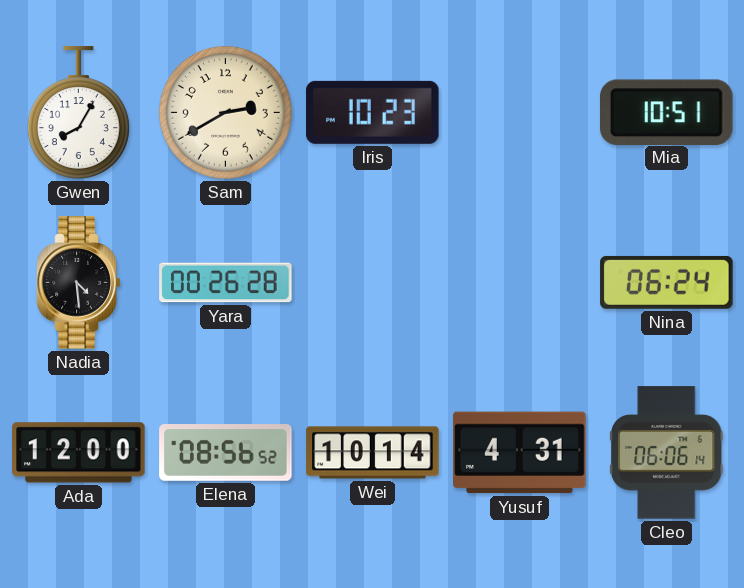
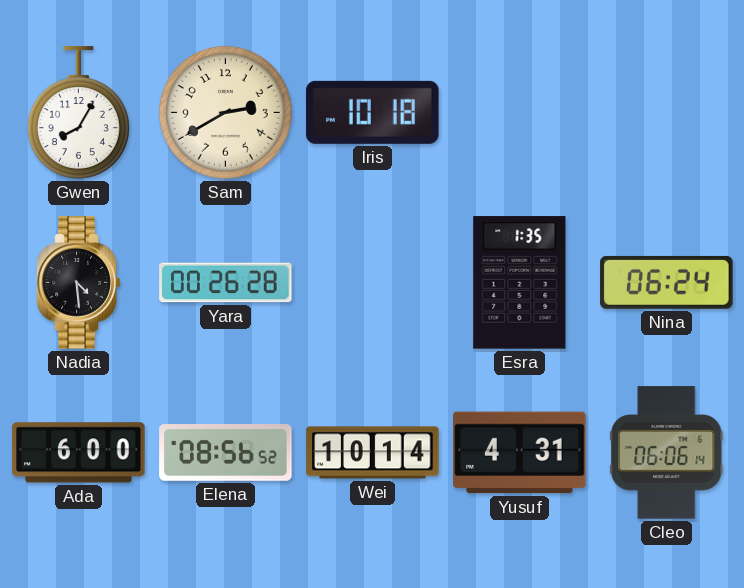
Iris: 10:23 -> 10:18
Mia: 10:51 -> none
Esra: none -> 1:35
Ada: 12:00 -> 6:00
